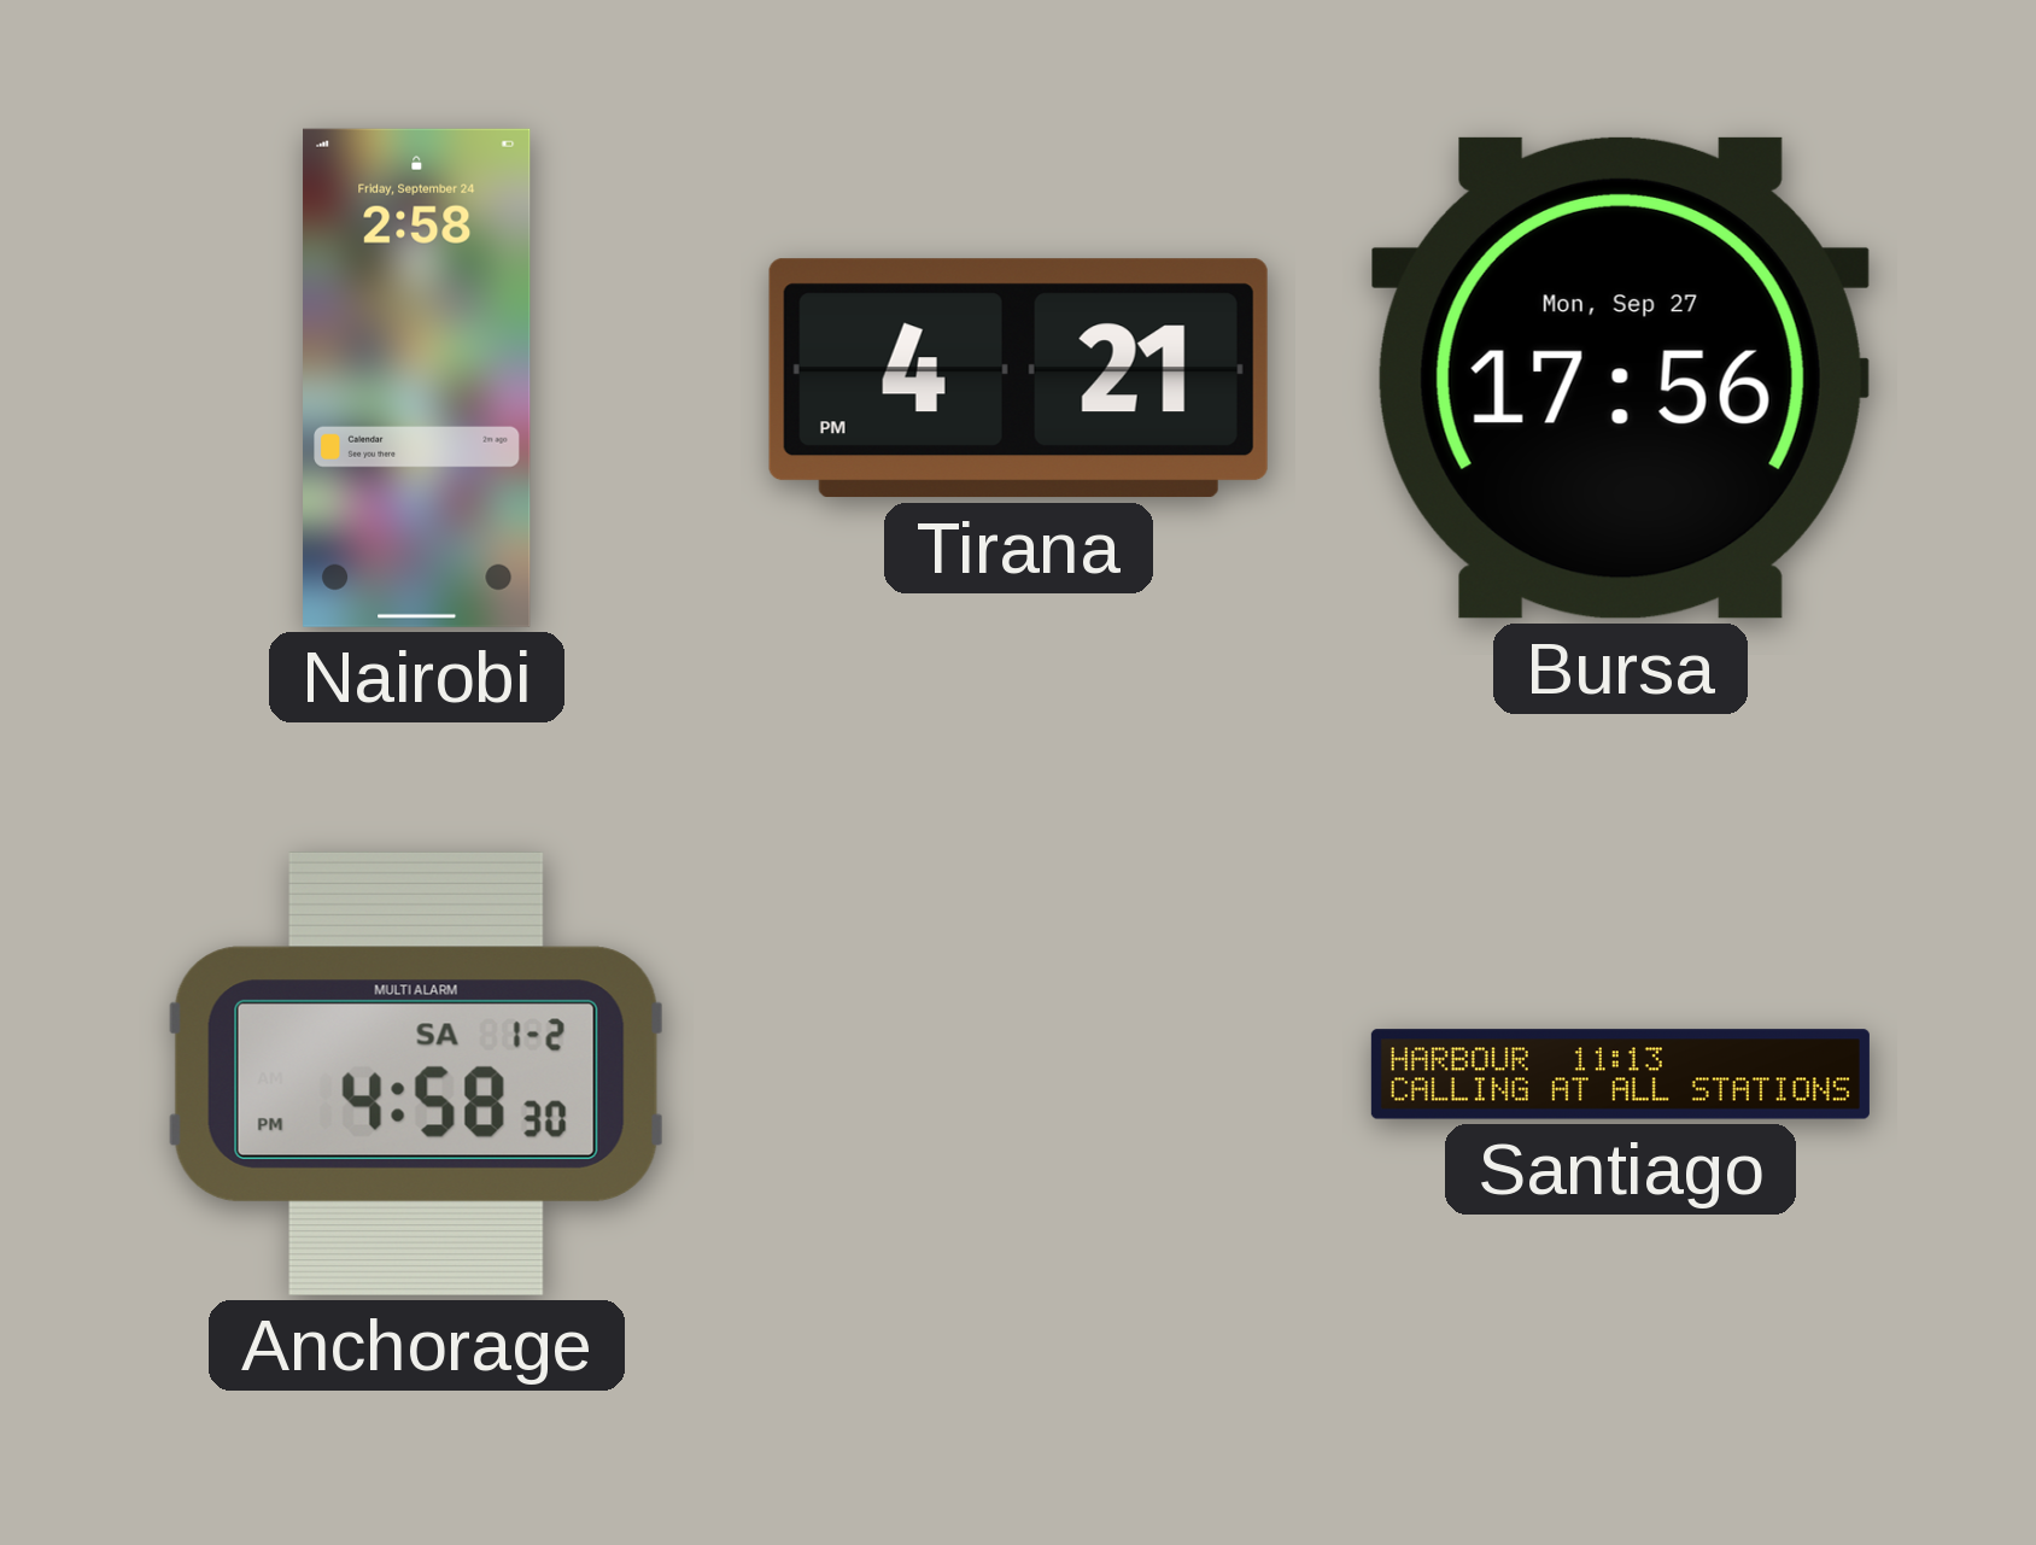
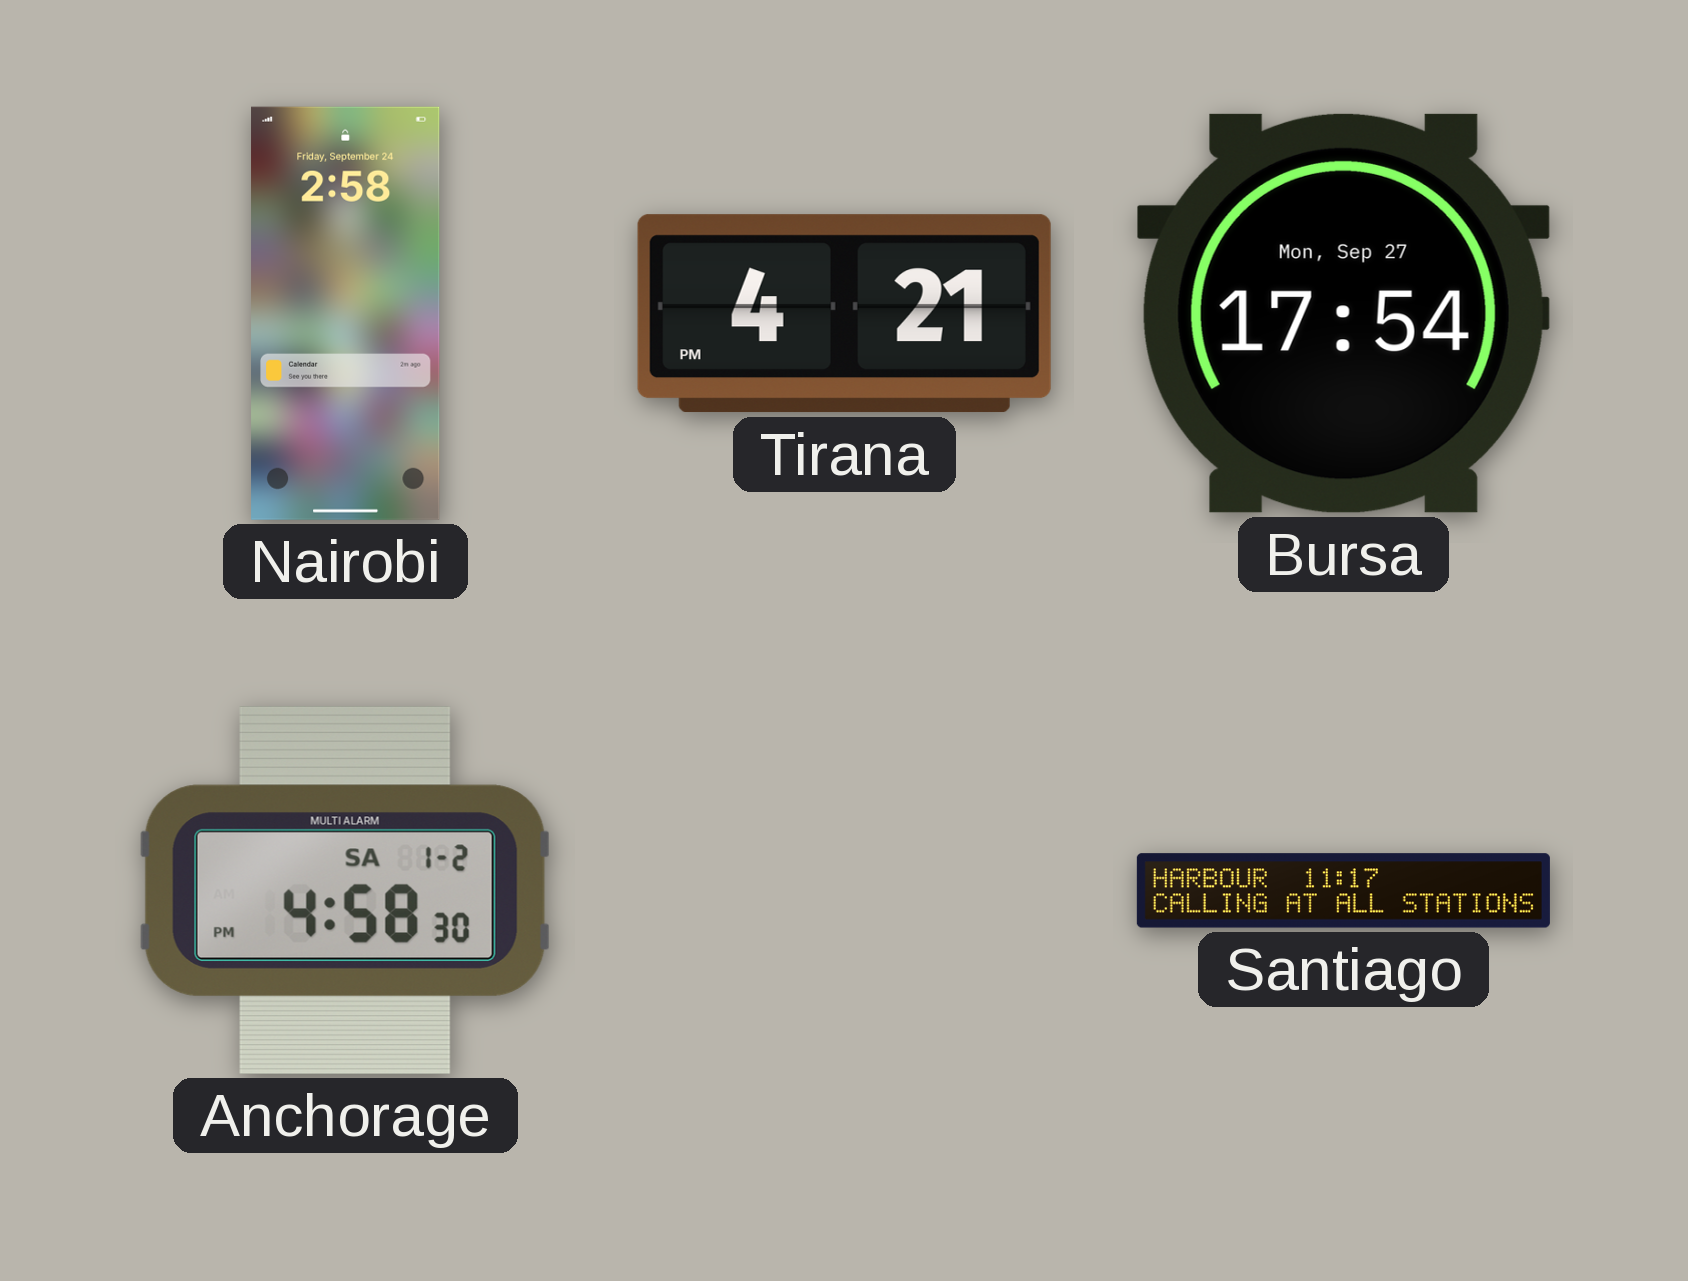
Bursa: 17:56 -> 17:54
Santiago: 11:13 -> 11:17
